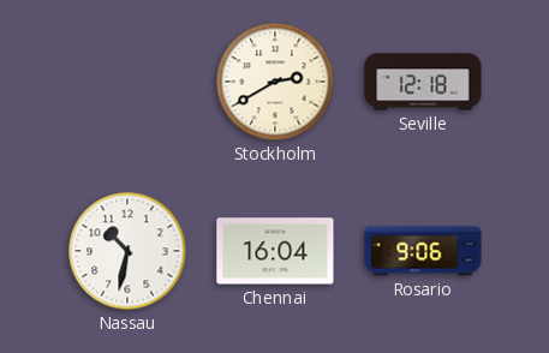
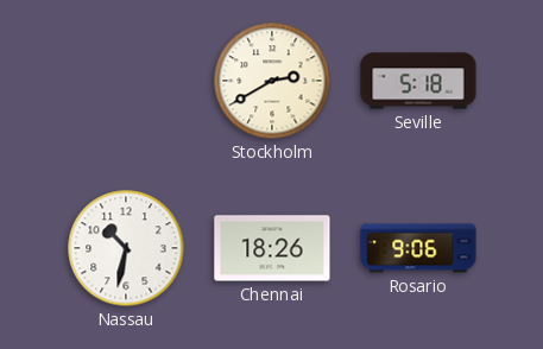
Seville: 12:18 -> 5:18
Chennai: 16:04 -> 18:26
